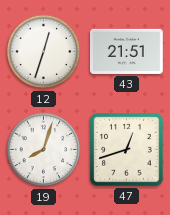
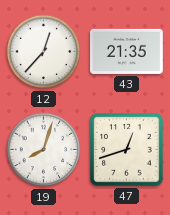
12: 12:33 -> 12:37
43: 21:51 -> 21:35
